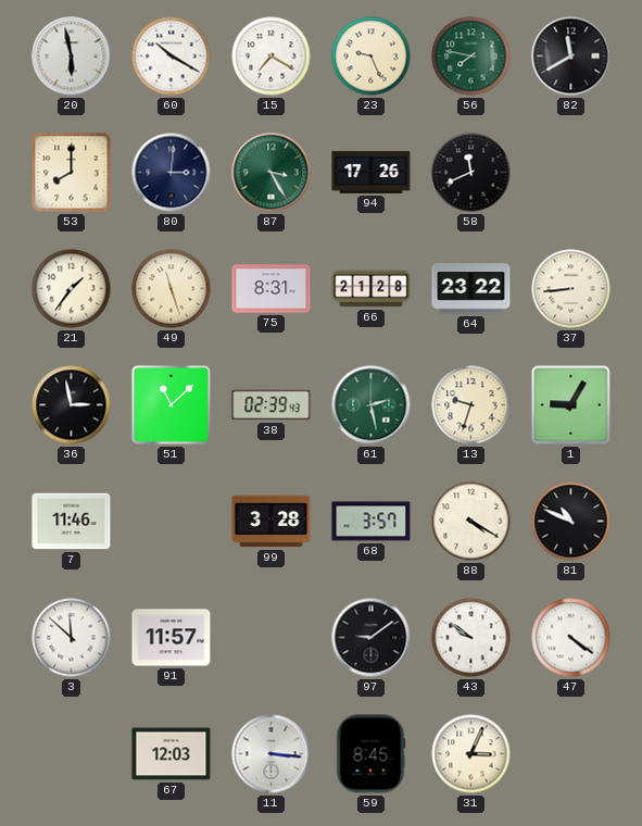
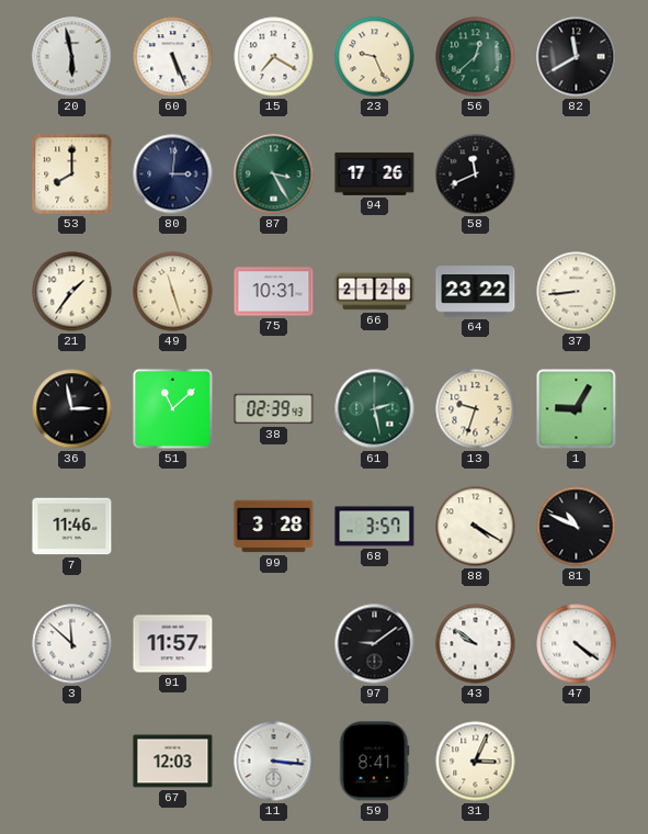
60: 10:20 -> 5:26
56: 7:47 -> 12:38
75: 8:31 -> 10:31
59: 8:45 -> 8:41
